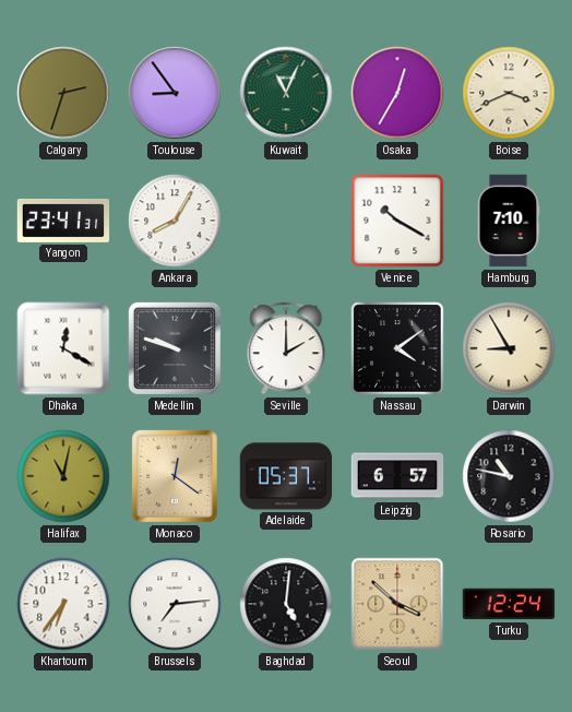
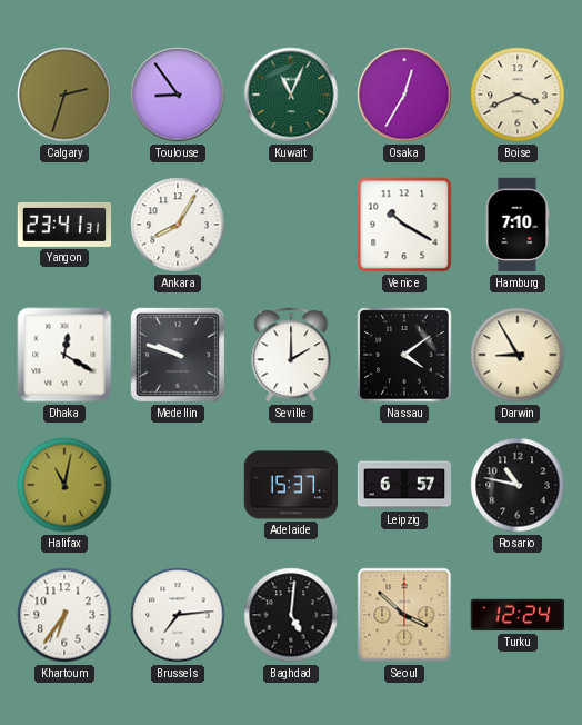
Monaco: 12:21 -> none
Adelaide: 05:37 -> 15:37
